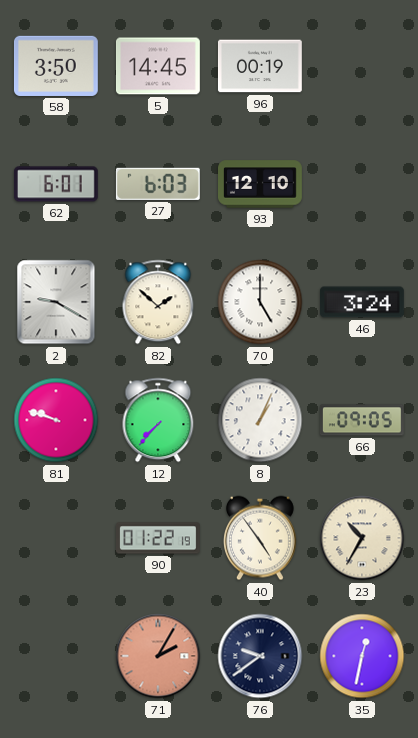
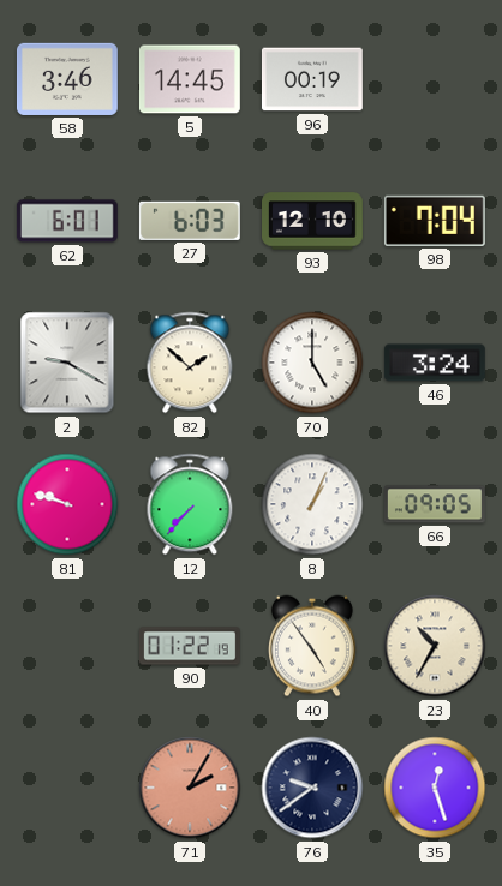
58: 3:50 -> 3:46
98: none -> 7:04
35: 12:32 -> 12:27
